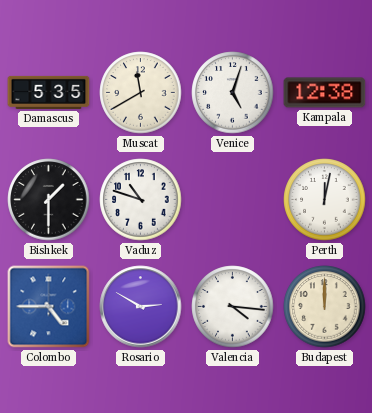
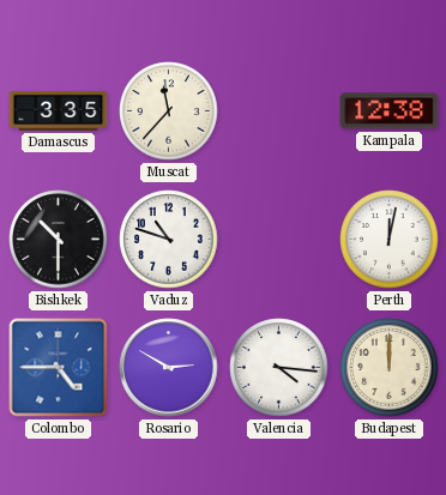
Damascus: 5:35 -> 3:35
Muscat: 11:40 -> 11:37
Venice: 5:03 -> none
Bishkek: 1:30 -> 10:30
